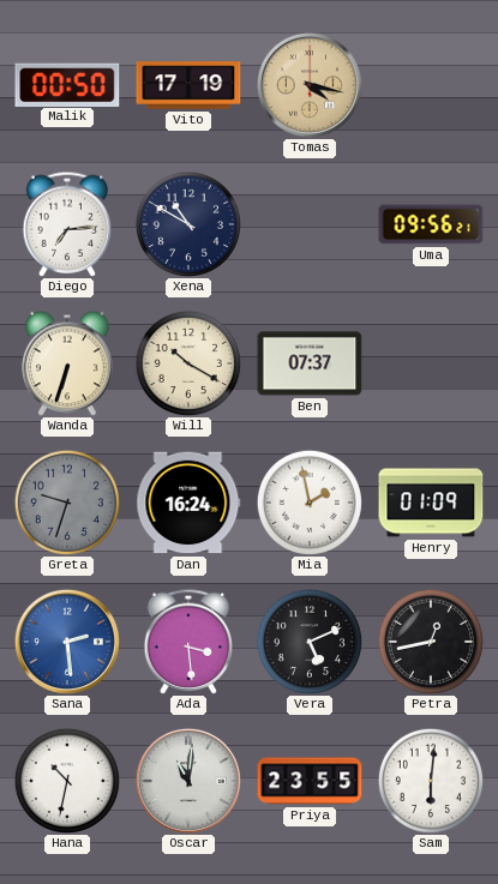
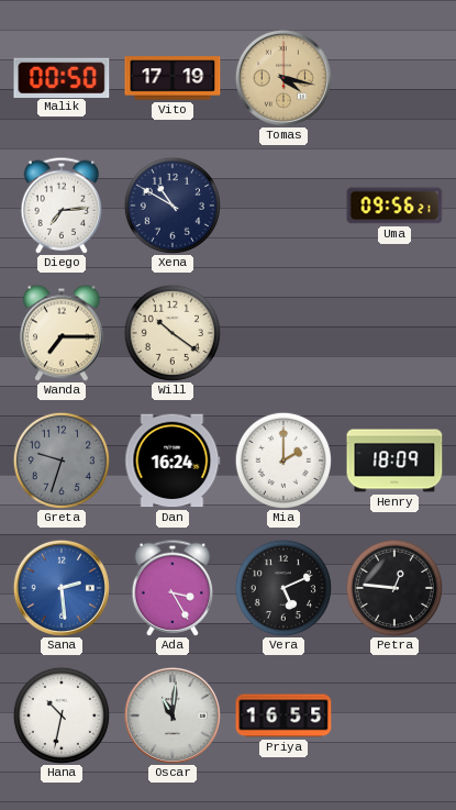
Wanda: 6:33 -> 7:15
Will: 10:20 -> 10:21
Ben: 07:37 -> none
Mia: 1:58 -> 2:00
Henry: 01:09 -> 18:09
Ada: 3:29 -> 3:25
Petra: 12:43 -> 12:46
Priya: 23:55 -> 16:55
Sam: 6:01 -> none
